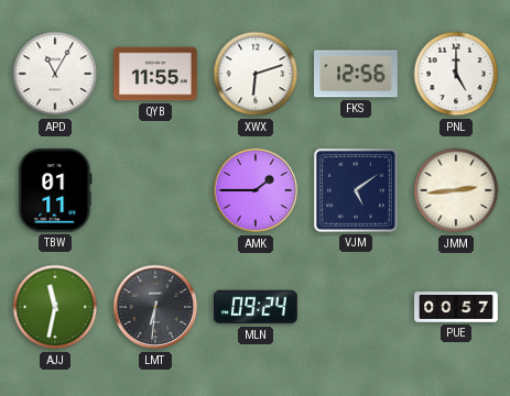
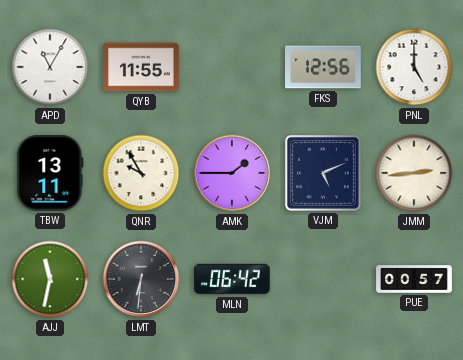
XWX: 6:12 -> none
TBW: 01:11 -> 13:11
QNR: none -> 9:55
VJM: 5:09 -> 5:11
MLN: 09:24 -> 06:42
